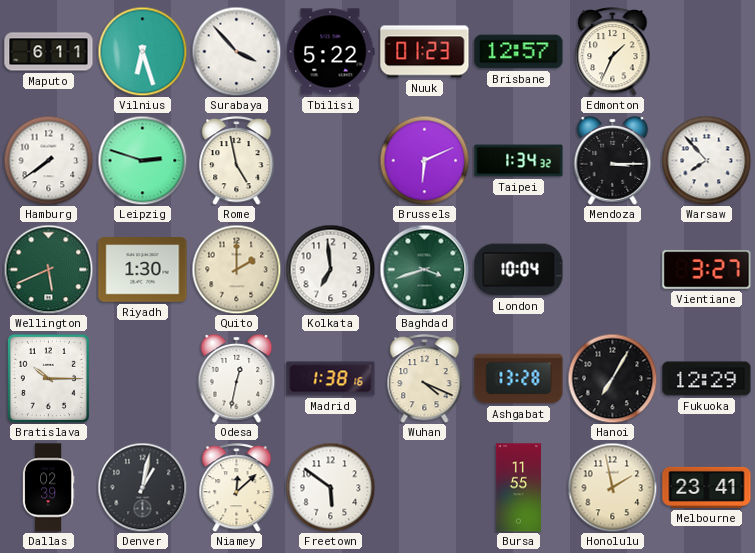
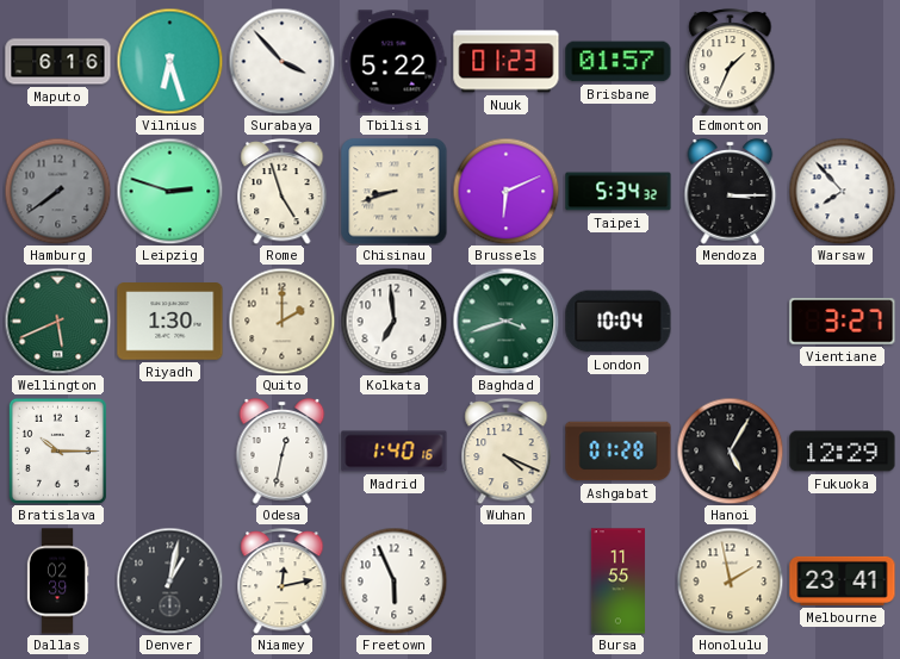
Maputo: 6:11 -> 6:16
Brisbane: 12:57 -> 01:57
Hamburg dial: white -> grey
Rome: 4:58 -> 4:57
Chisinau: none -> 8:42
Taipei: 1:34 -> 5:34
Madrid: 1:38 -> 1:40
Ashgabat: 13:28 -> 01:28
Hanoi: 7:05 -> 5:05
Niamey: 12:08 -> 12:13
Freetown: 5:51 -> 5:56
